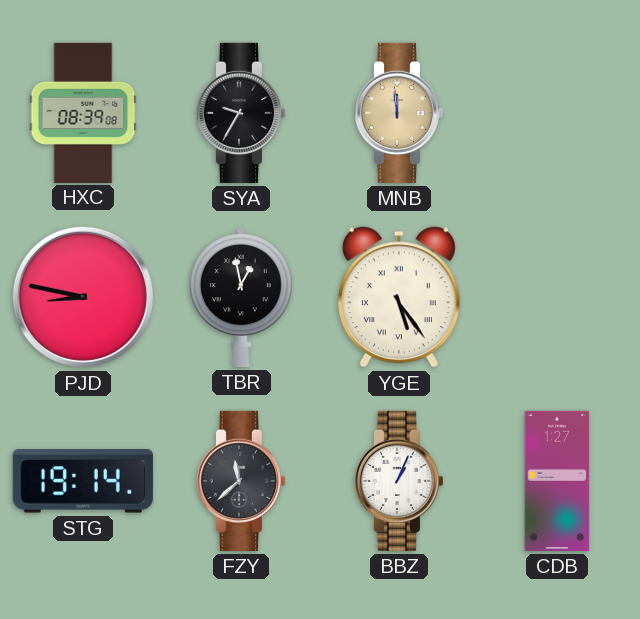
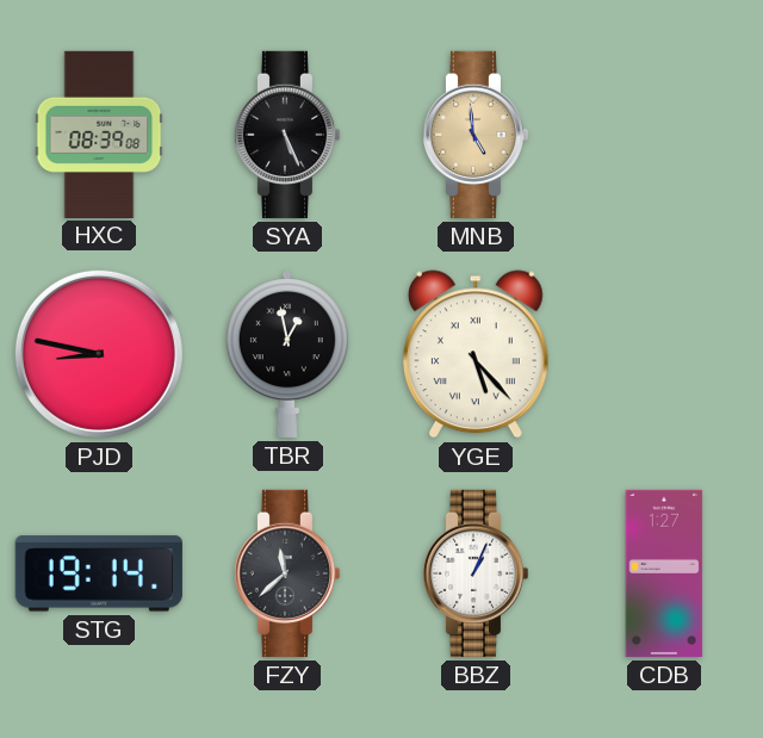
SYA: 9:35 -> 5:26
MNB: 11:59 -> 4:59
YGE: 5:24 -> 5:23
